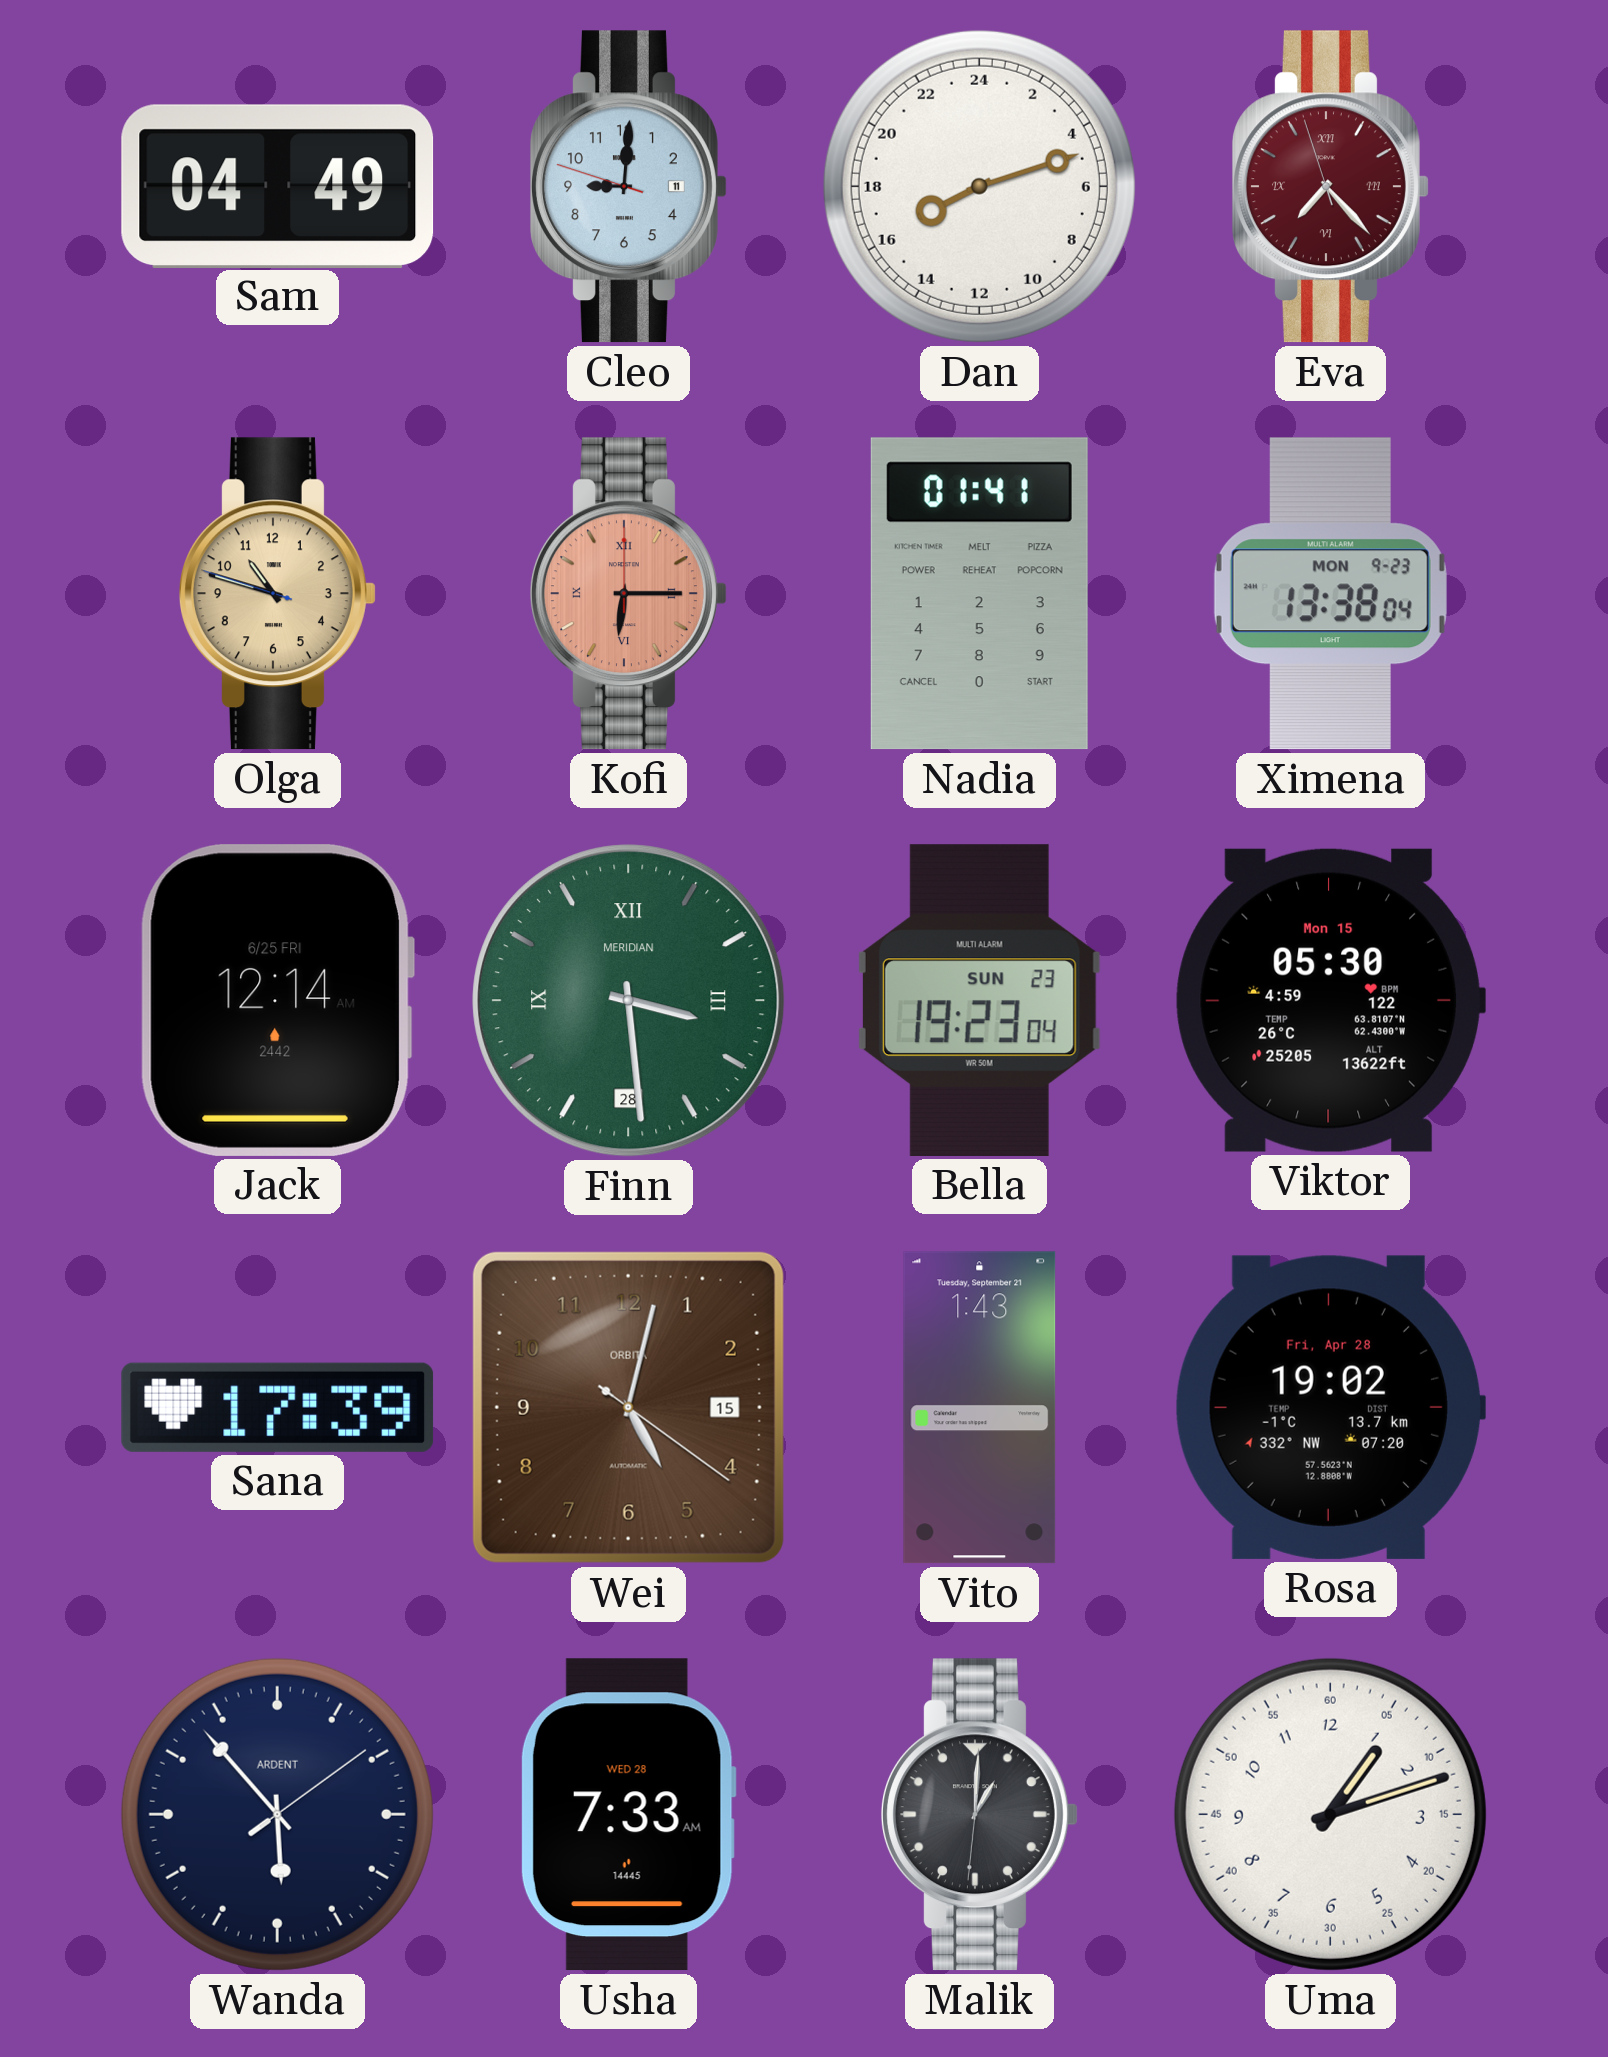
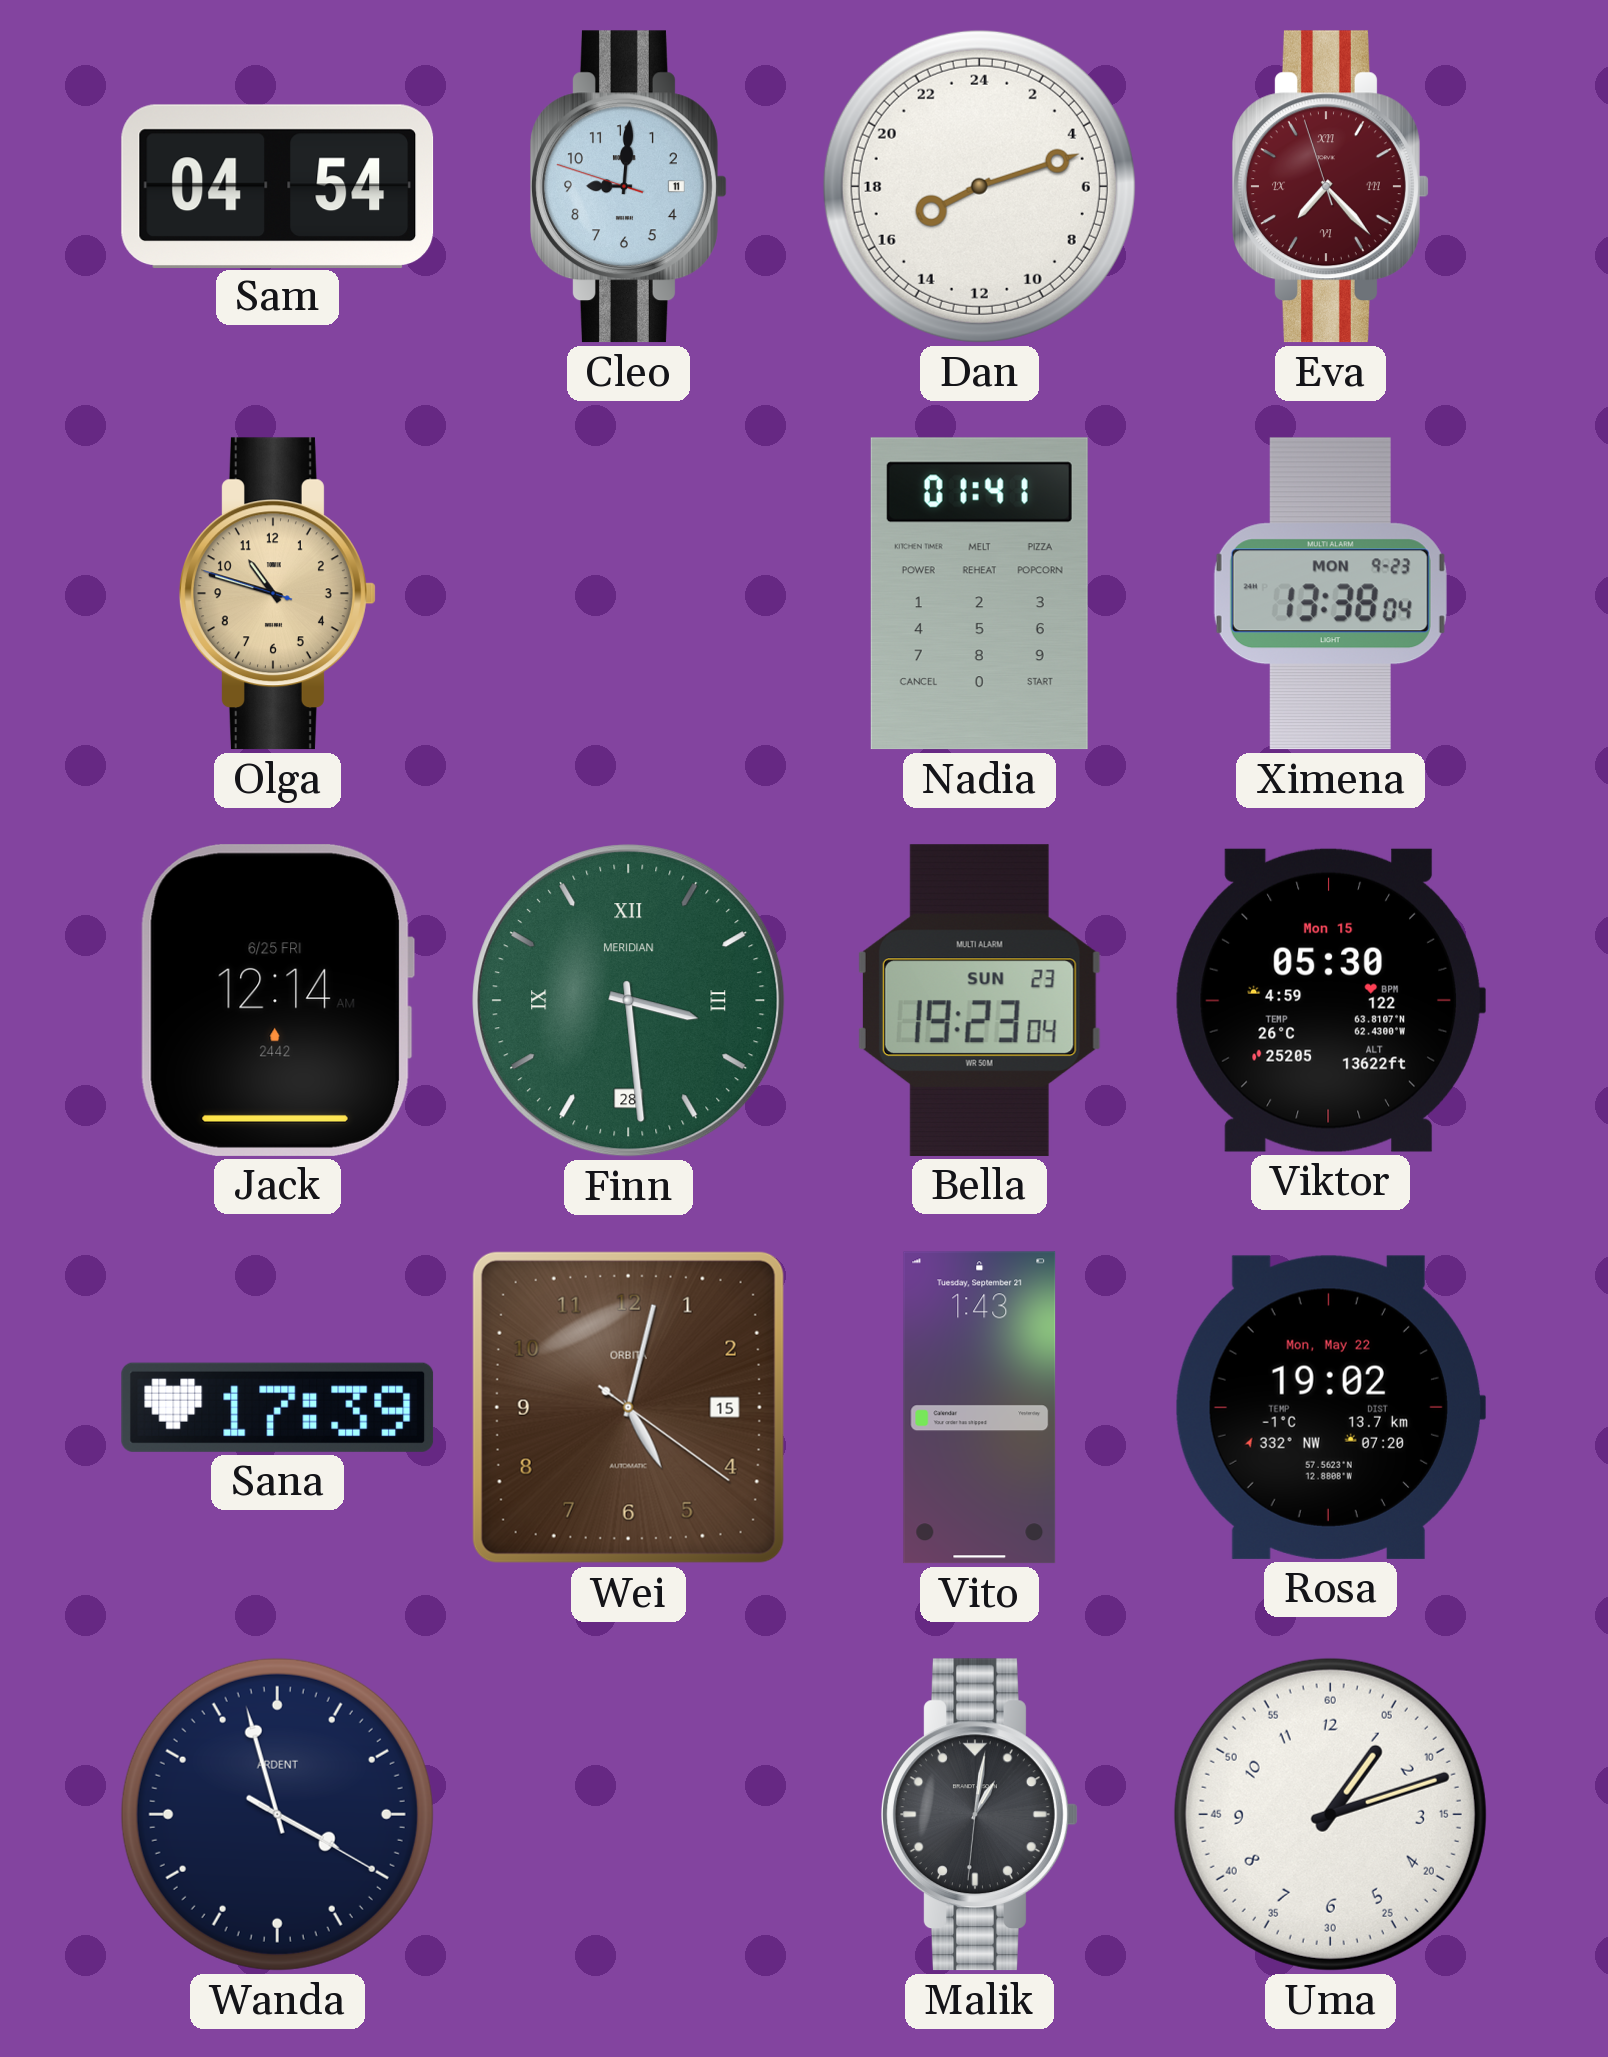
Sam: 04:49 -> 04:54
Kofi: 6:15 -> none
Rosa date: Fri, Apr 28 -> Mon, May 22
Wanda: 5:53 -> 3:57
Usha: 7:33 -> none
Malik: 1:00 -> 1:01
